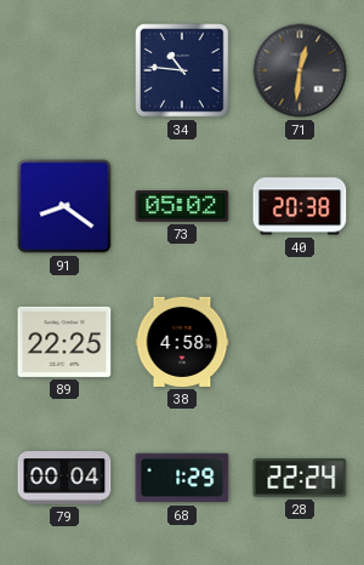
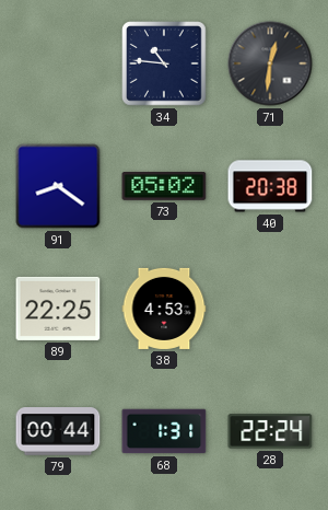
38: 4:58 -> 4:53
79: 00:04 -> 00:44
68: 1:29 -> 1:31
